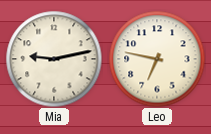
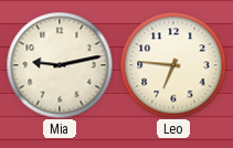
Leo: 6:47 -> 6:46
